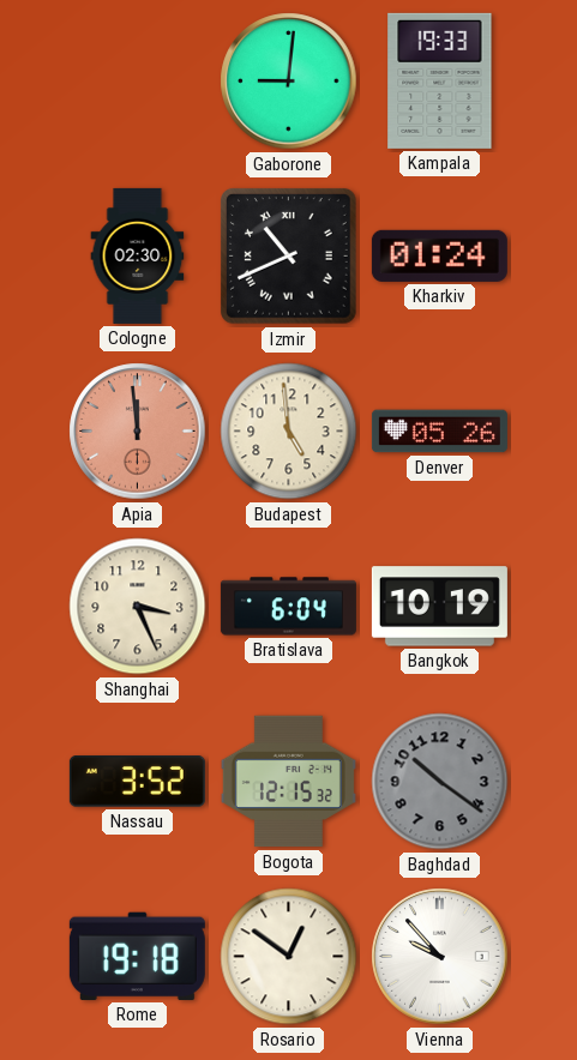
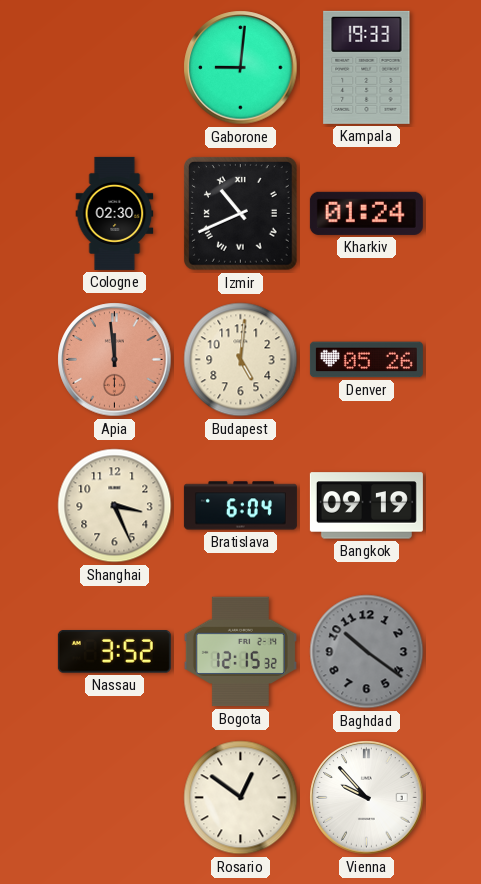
Budapest: 4:59 -> 5:01
Bangkok: 10:19 -> 09:19
Rome: 19:18 -> none
